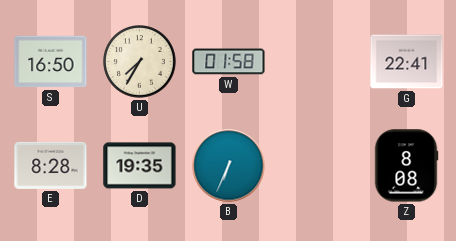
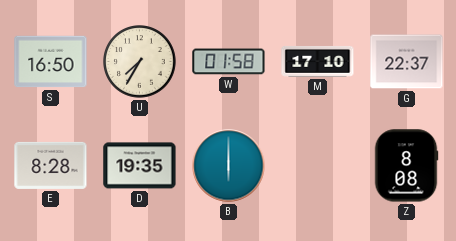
M: none -> 17:10
G: 22:41 -> 22:37
B: 6:34 -> 6:00
